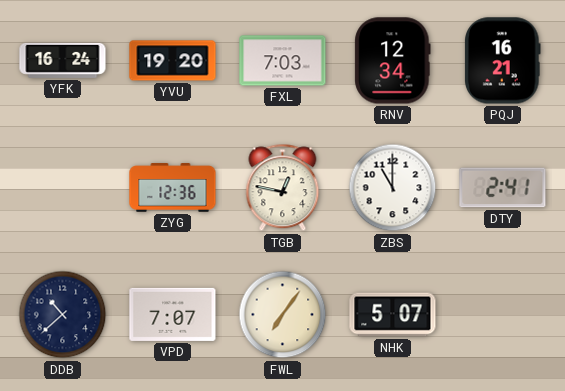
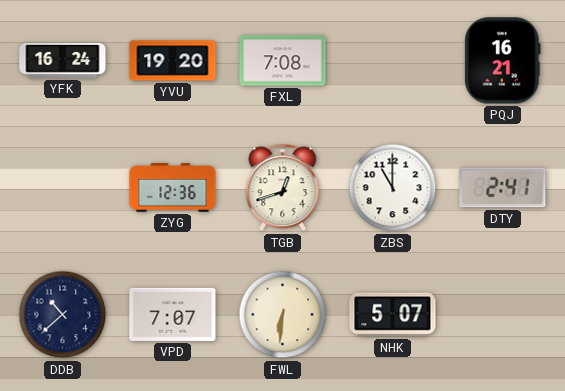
FXL: 7:03 -> 7:08
RNV: 12:34 -> none
TGB: 12:47 -> 12:42
FWL: 7:06 -> 6:31
